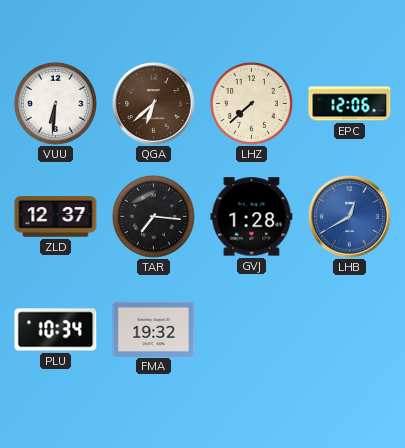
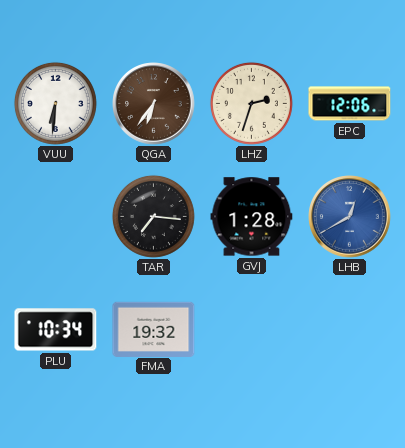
QGA: 6:38 -> 6:36
LHZ: 7:38 -> 2:33
ZLD: 12:37 -> none
